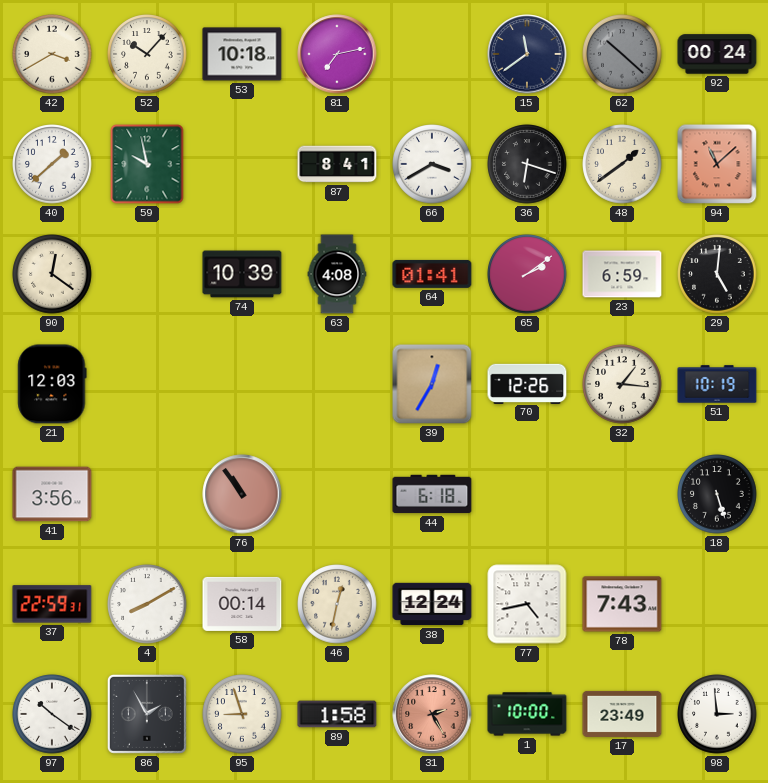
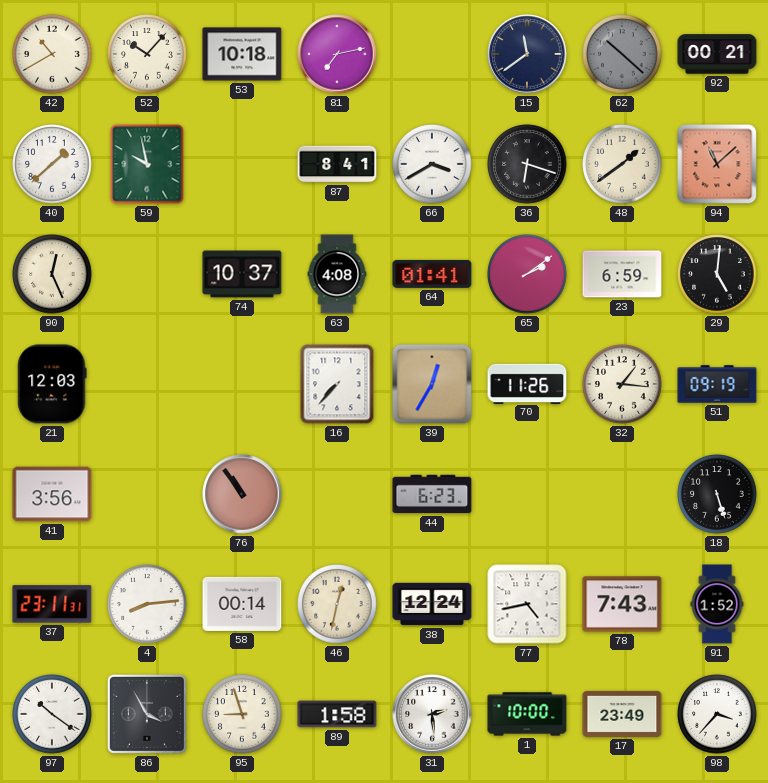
42: 3:40 -> 10:40
92: 00:24 -> 00:21
90: 12:21 -> 12:26
74: 10:39 -> 10:37
16: none -> 7:37
70: 12:26 -> 11:26
51: 10:19 -> 09:19
44: 6:18 -> 6:23
37: 22:59 -> 23:11
4: 8:10 -> 8:14
91: none -> 1:52
86: 1:55 -> 3:55
31: 2:25 -> 2:29
31 dial: salmon -> white
98: 2:59 -> 3:37
